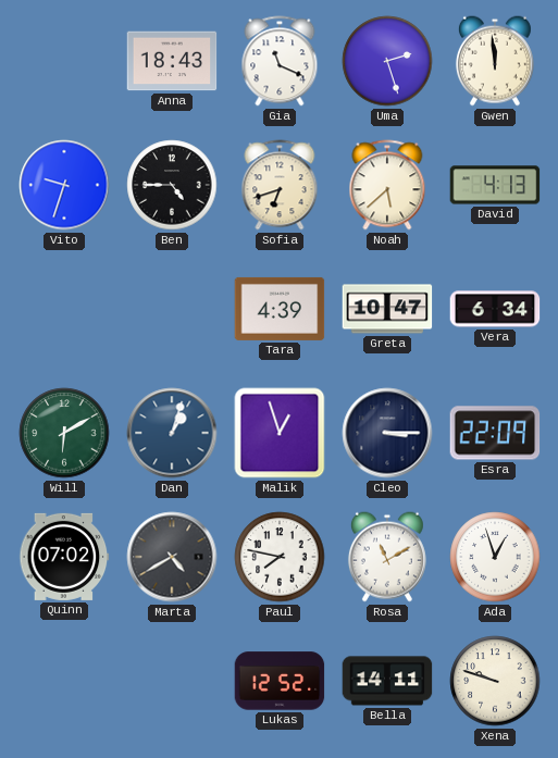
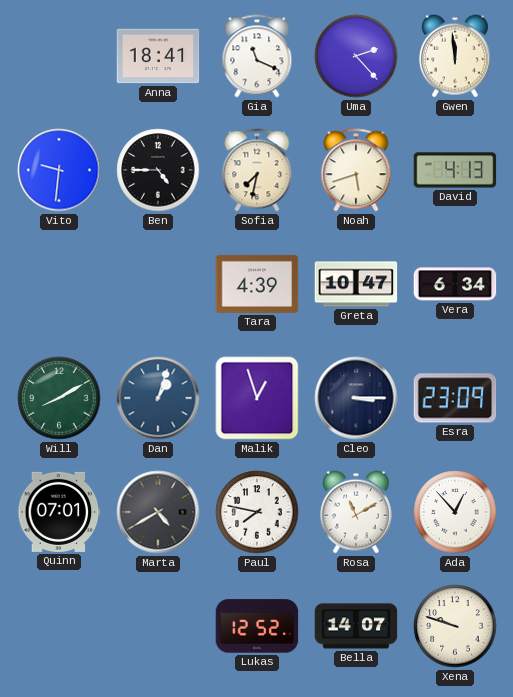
Anna: 18:43 -> 18:41
Uma: 2:27 -> 2:23
Vito: 9:33 -> 9:31
Sofia: 6:42 -> 7:32
Noah: 5:38 -> 5:42
Will: 6:10 -> 8:10
Esra: 22:09 -> 23:09
Quinn: 07:02 -> 07:01
Ada: 12:57 -> 12:53
Bella: 14:11 -> 14:07
